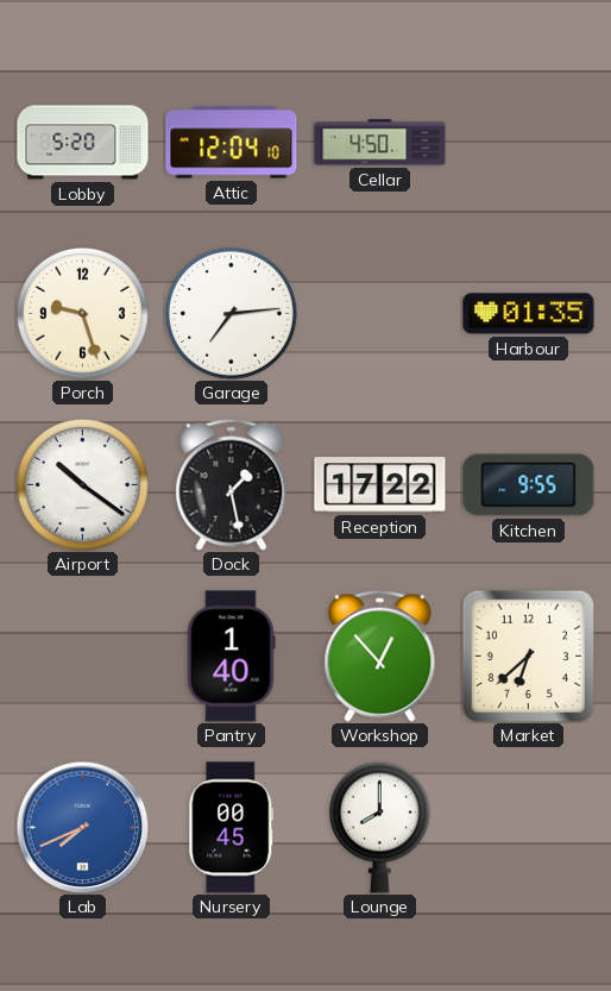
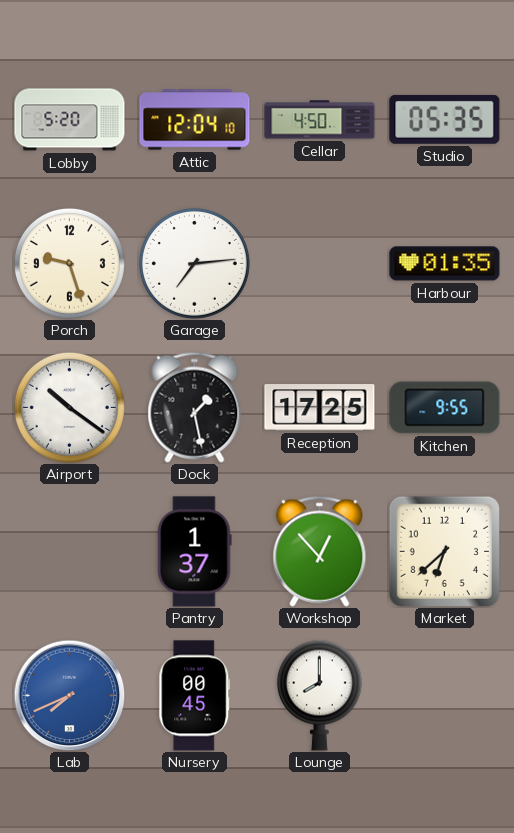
Studio: none -> 05:35
Reception: 17:22 -> 17:25
Pantry: 1:40 -> 1:37
